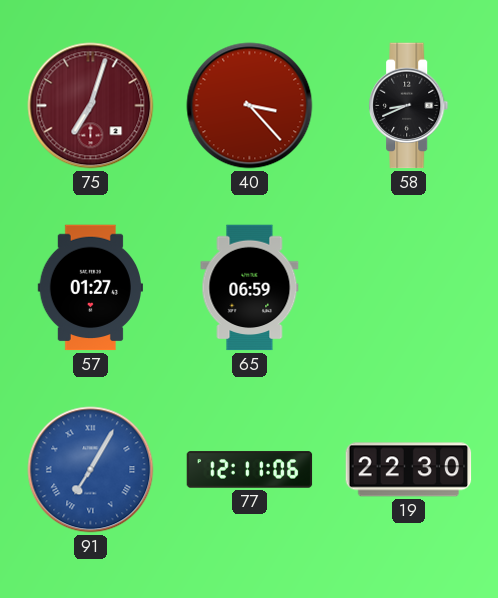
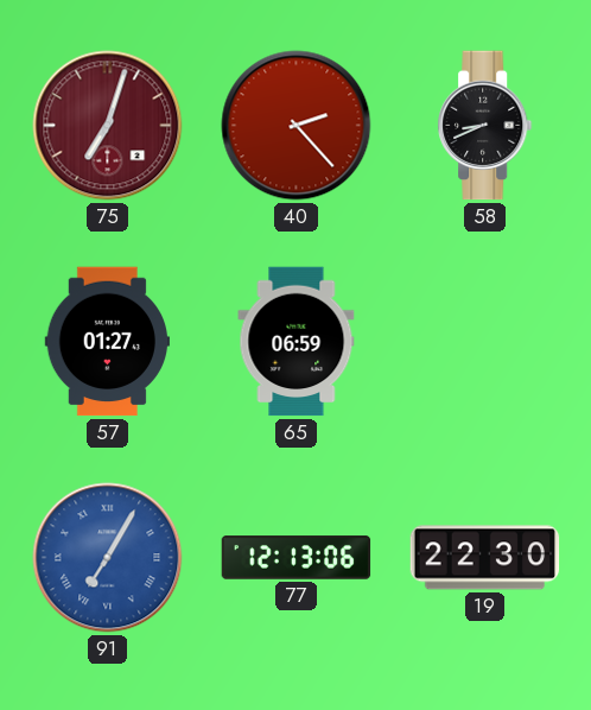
40: 3:23 -> 2:23
77: 12:11 -> 12:13
